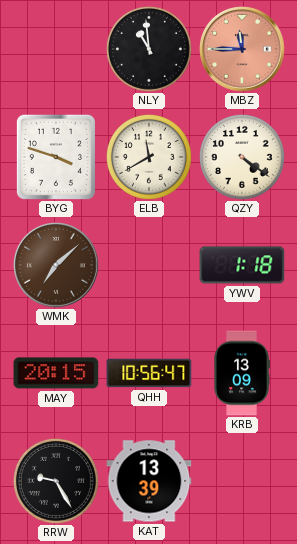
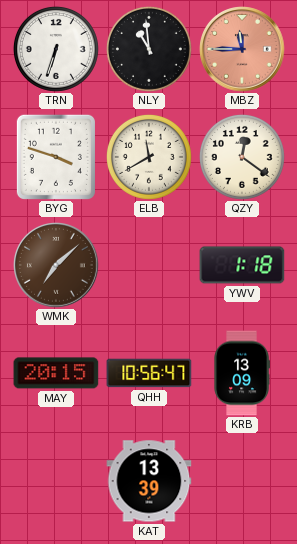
TRN: none -> 6:33
QZY: 4:21 -> 12:21
RRW: 9:25 -> none
